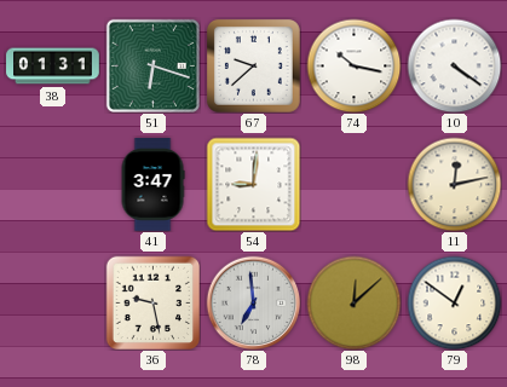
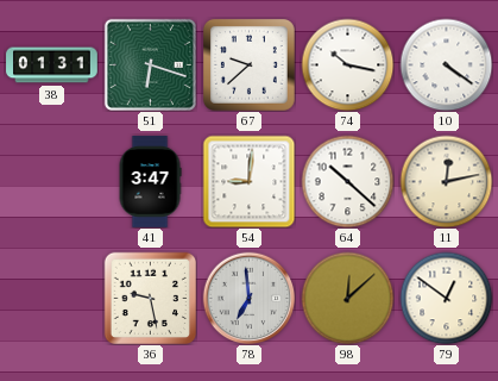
64: none -> 10:22
